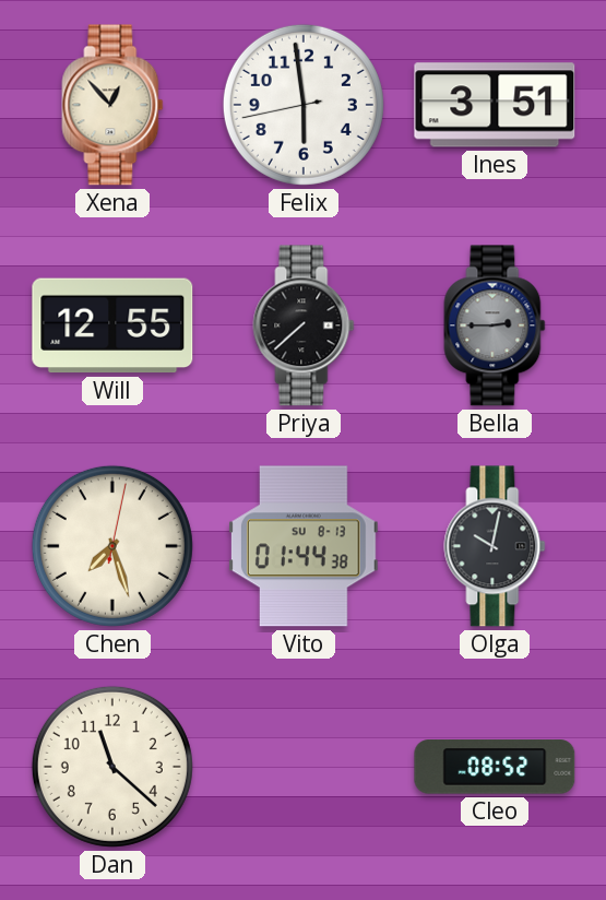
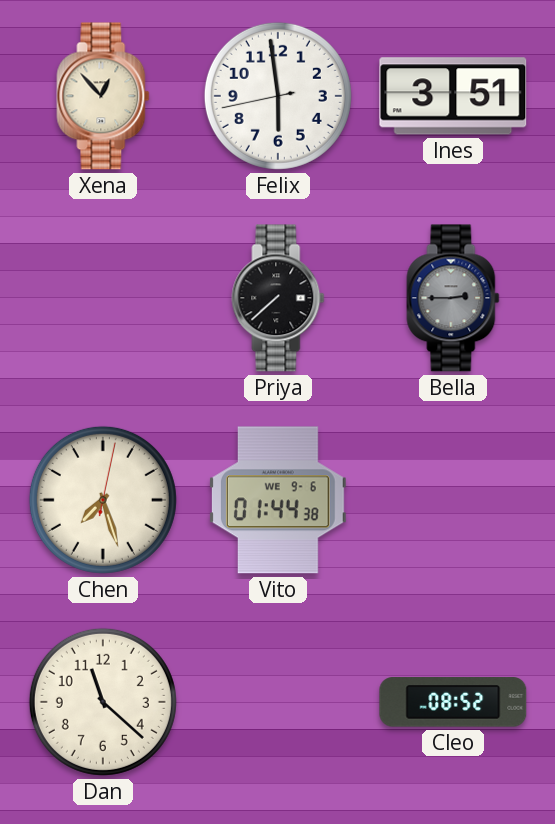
Will: 12:55 -> none
Vito date: SU 8-13 -> WE 9-6
Olga: 10:02 -> none
